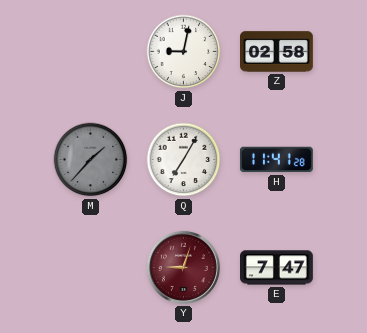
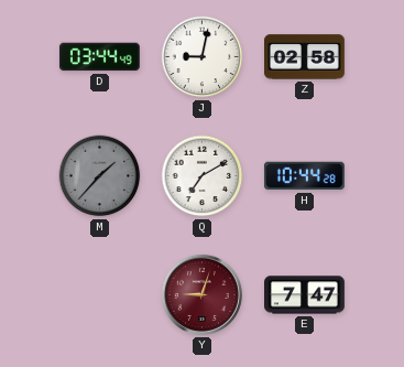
D: none -> 03:44
Q: 7:05 -> 7:10
H: 11:41 -> 10:44
